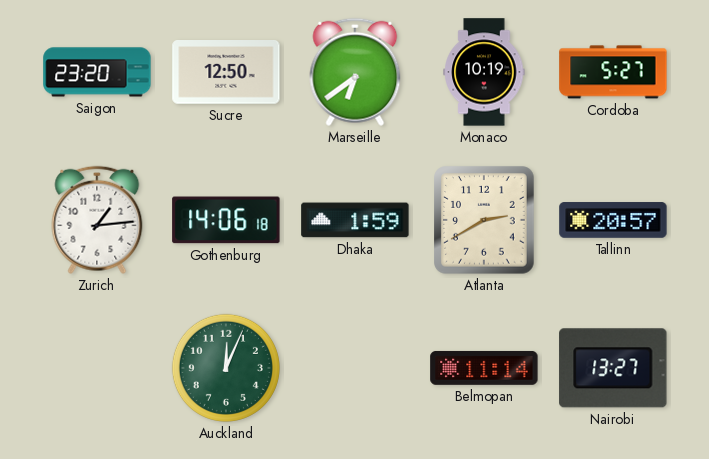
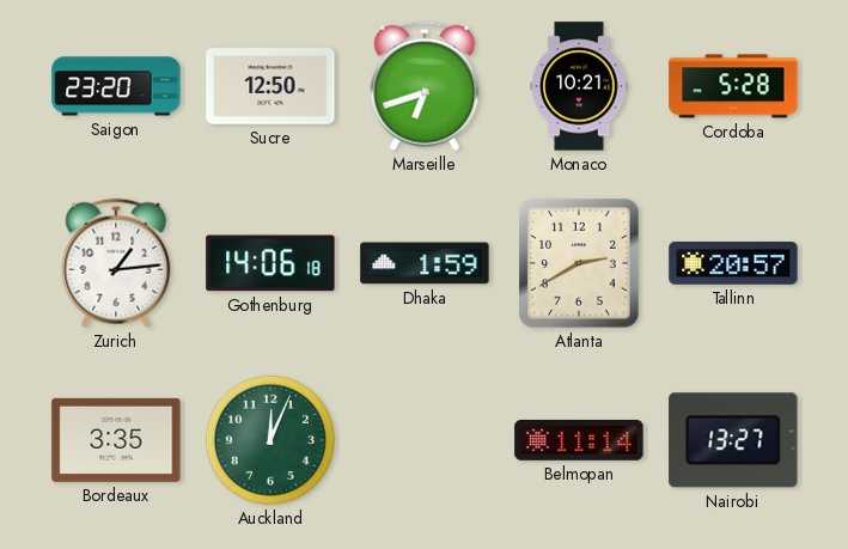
Marseille: 6:39 -> 6:42
Monaco: 10:19 -> 10:21
Cordoba: 5:27 -> 5:28
Bordeaux: none -> 3:35
